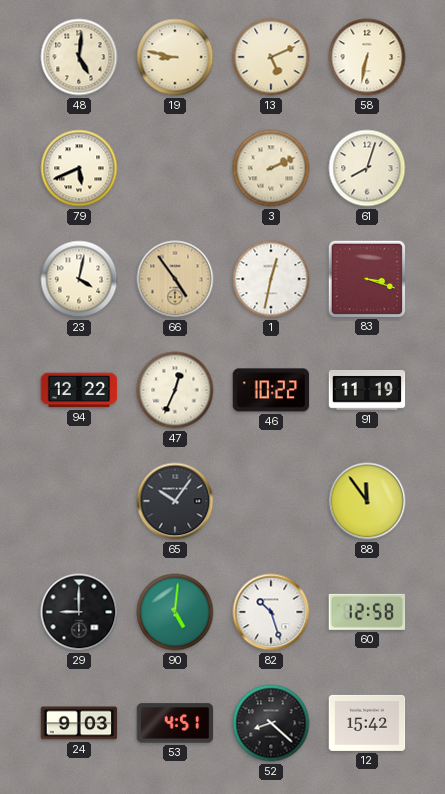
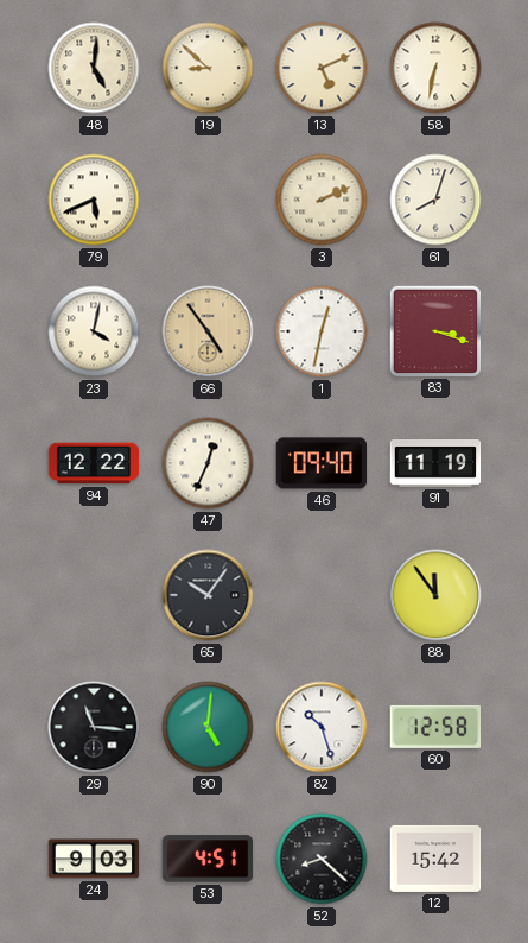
19: 8:47 -> 8:52
46: 10:22 -> 09:40
29: 9:00 -> 11:16
